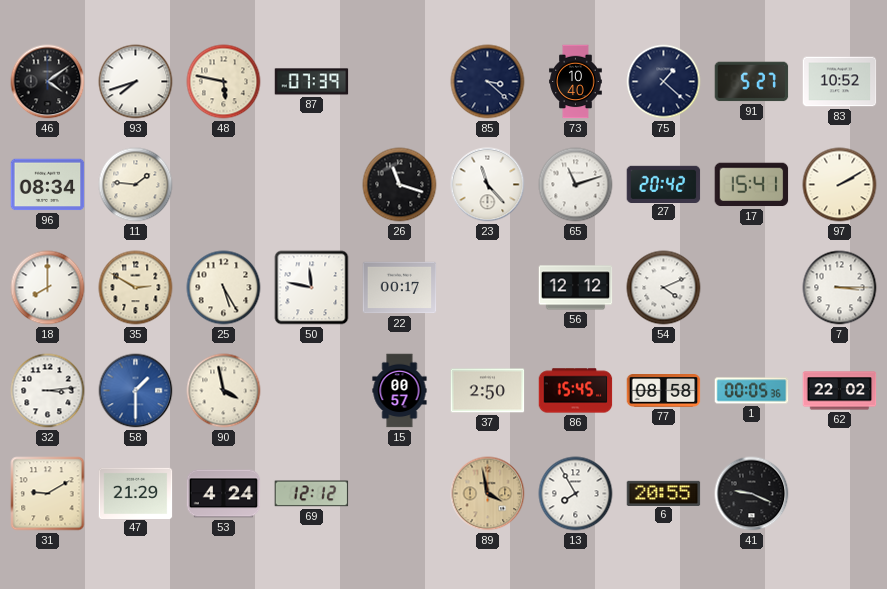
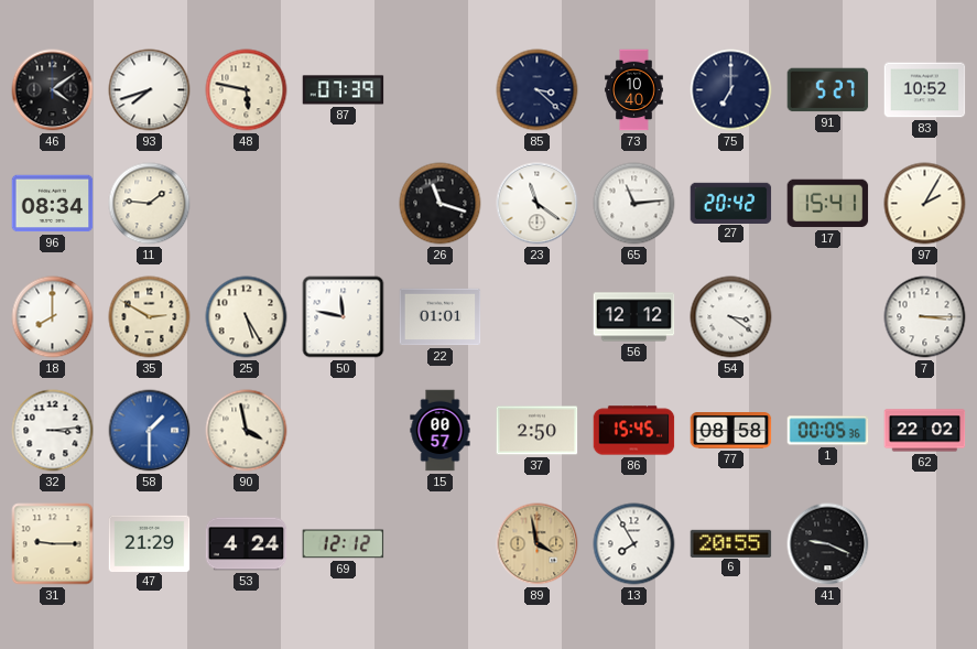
75: 1:22 -> 7:00
23: 11:23 -> 11:21
65: 11:12 -> 11:14
97: 2:10 -> 2:05
22: 00:17 -> 01:01
54: 4:11 -> 3:21
31: 9:10 -> 9:15
